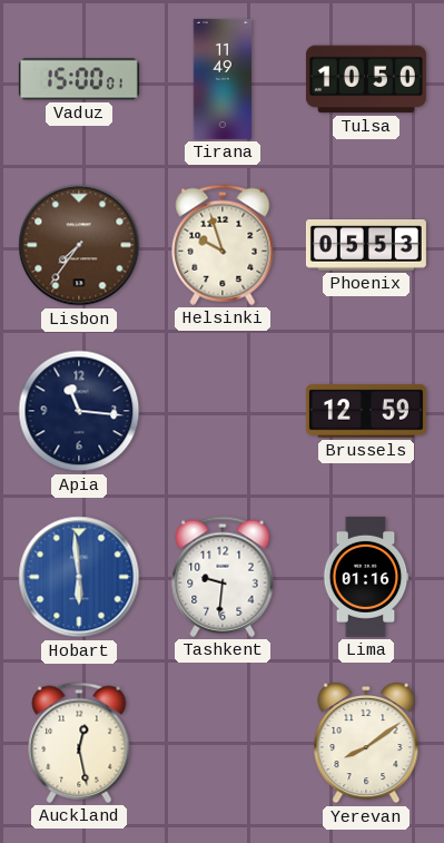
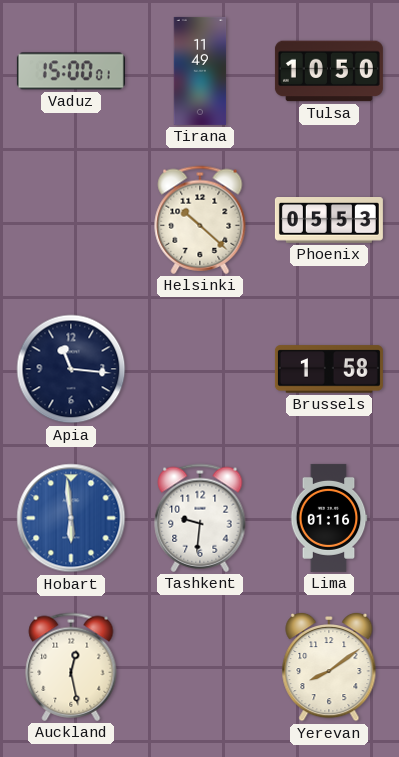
Lisbon: 7:36 -> none
Helsinki: 9:57 -> 10:22
Brussels: 12:59 -> 1:58
